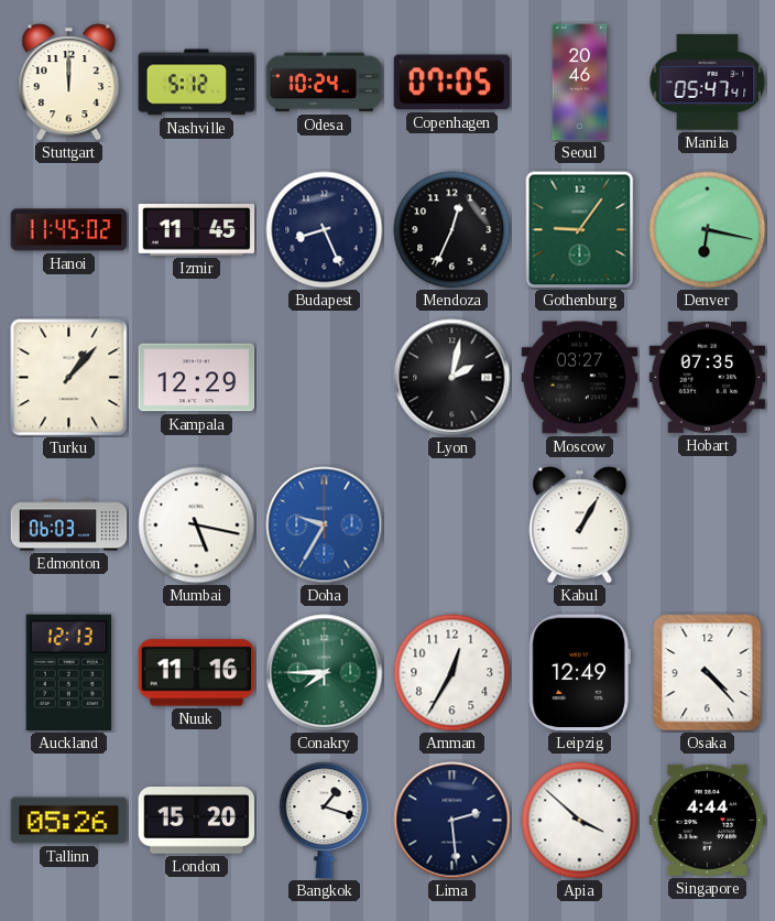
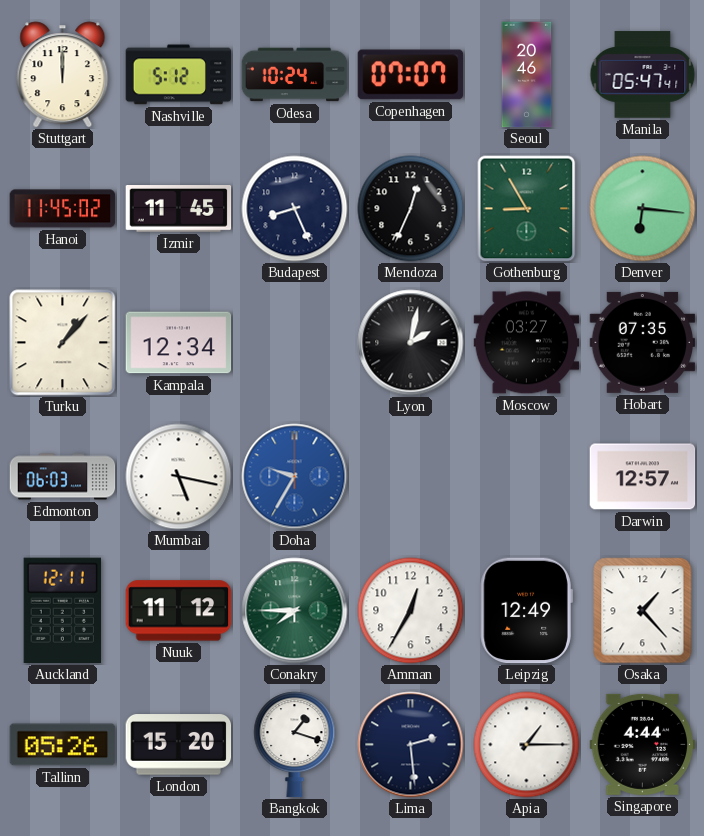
Copenhagen: 07:05 -> 07:07
Gothenburg: 9:06 -> 8:55
Denver: 6:17 -> 6:16
Kampala: 12:29 -> 12:34
Kabul: 1:05 -> none
Darwin: none -> 12:57
Auckland: 12:13 -> 12:11
Nuuk: 11:16 -> 11:12
Osaka: 4:23 -> 1:23
Apia: 3:52 -> 1:15
